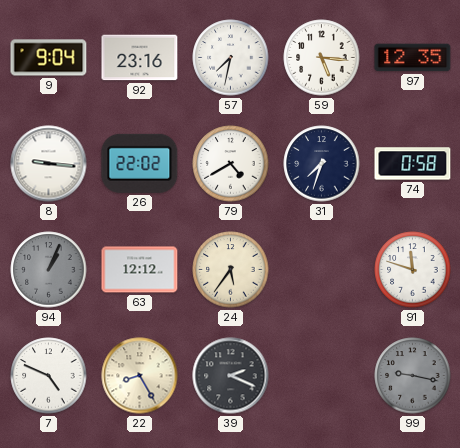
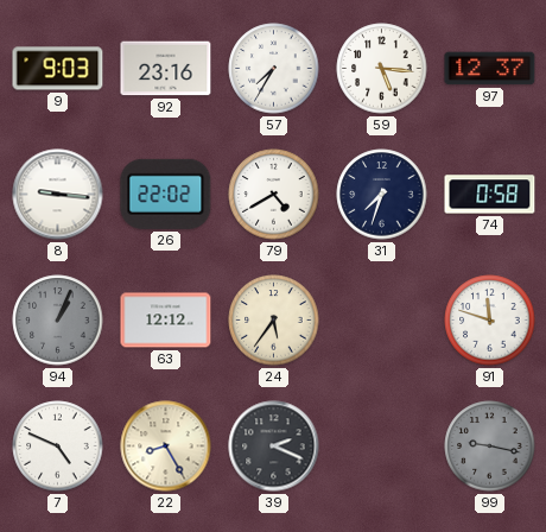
9: 9:04 -> 9:03
57: 7:32 -> 7:35
97: 12:35 -> 12:37
